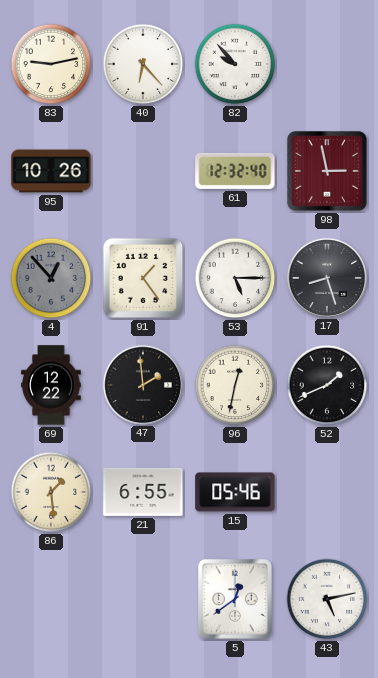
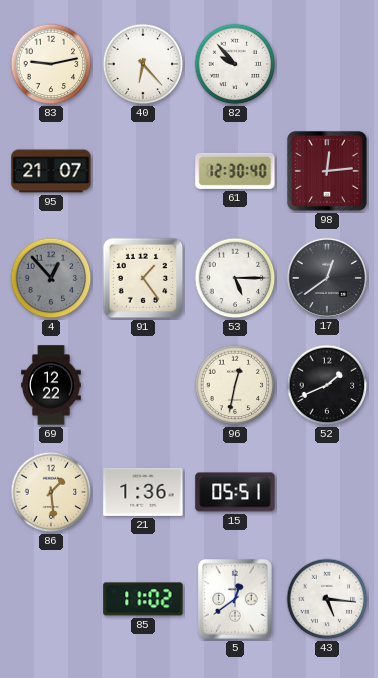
95: 10:26 -> 21:07
61: 12:32 -> 12:30
98: 2:58 -> 12:14
17: 8:27 -> 12:39
47: 1:59 -> none
21: 6:55 -> 1:36
15: 05:46 -> 05:51
85: none -> 11:02
43: 5:13 -> 5:16
